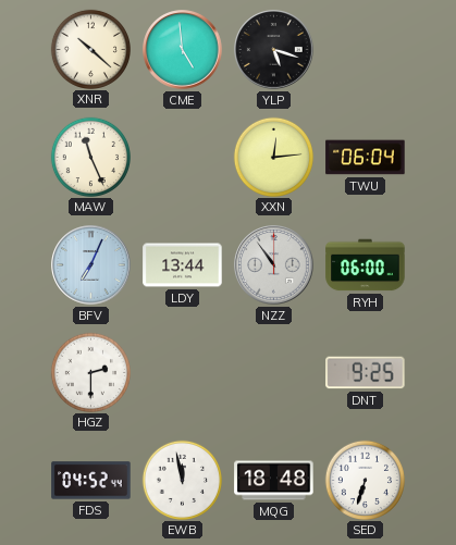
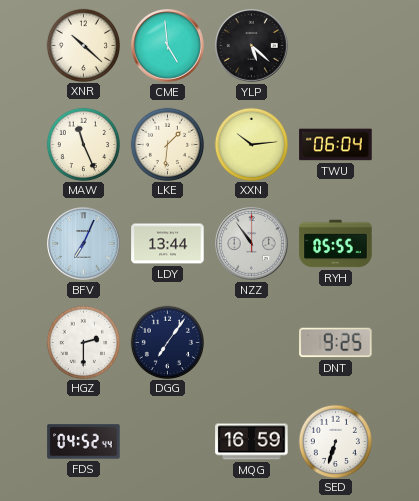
YLP: 5:18 -> 5:22
LKE: none -> 1:31
XXN: 12:14 -> 10:14
RYH: 06:00 -> 05:55
DGG: none -> 7:06
EWB: 11:58 -> none
MQG: 18:48 -> 16:59
